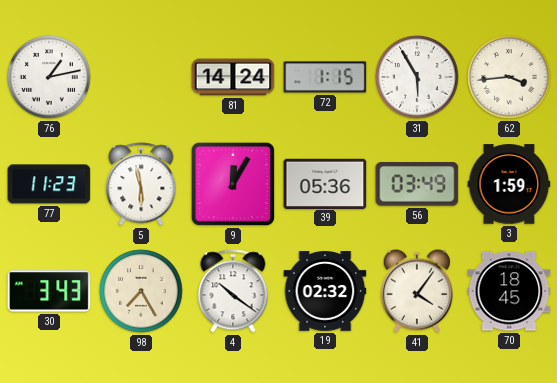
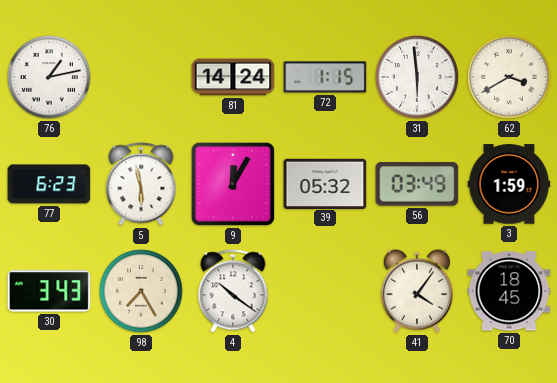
31: 5:55 -> 5:59
62: 3:44 -> 3:40
77: 11:23 -> 6:23
39: 05:36 -> 05:32
19: 02:32 -> none
